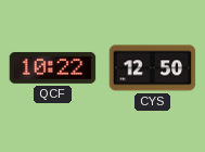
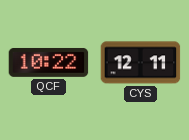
CYS: 12:50 -> 12:11
